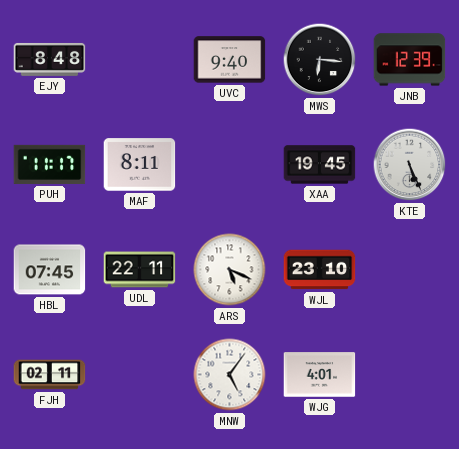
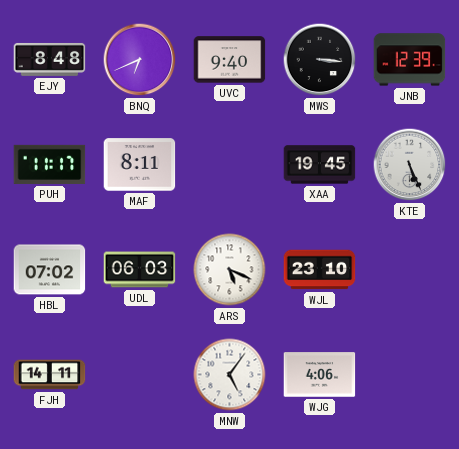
BNQ: none -> 6:41
MWS: 6:16 -> 3:16
HBL: 07:45 -> 07:02
UDL: 22:11 -> 06:03
FJH: 02:11 -> 14:11
WJG: 4:01 -> 4:06
